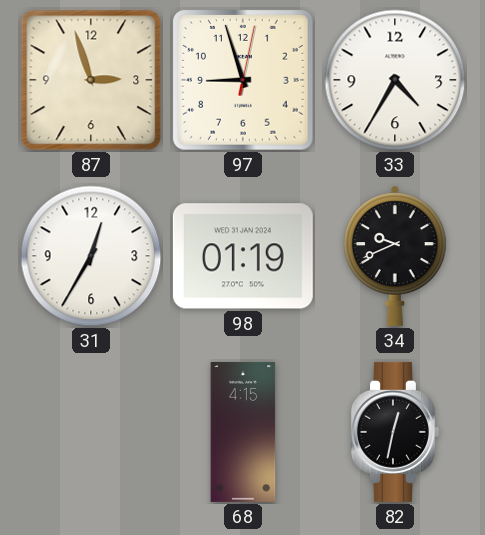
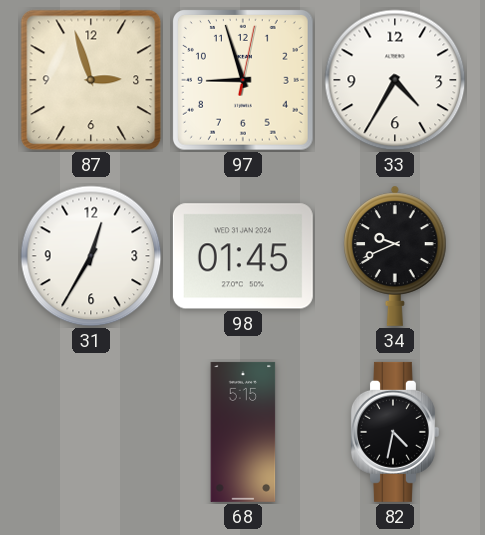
98: 01:19 -> 01:45
68: 4:15 -> 5:15
82: 12:32 -> 4:32
